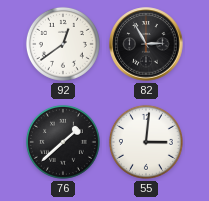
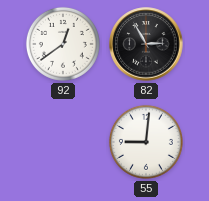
76: 1:38 -> none
55: 3:01 -> 9:01
